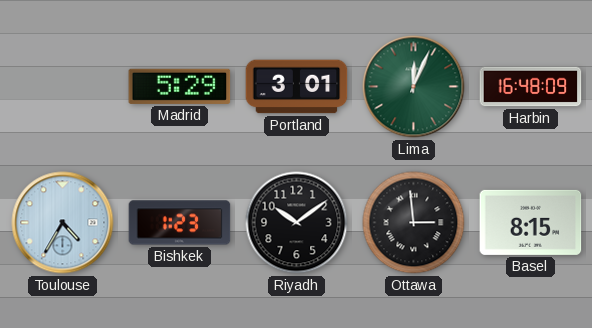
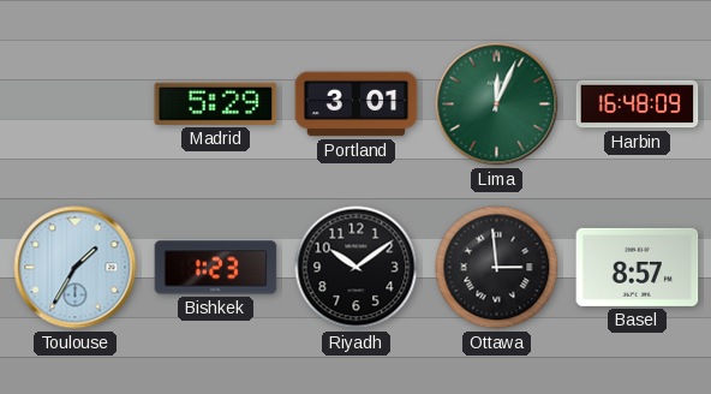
Toulouse: 4:35 -> 1:35
Basel: 8:15 -> 8:57
